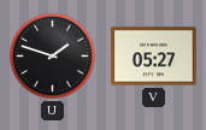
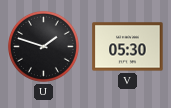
V: 05:27 -> 05:30
